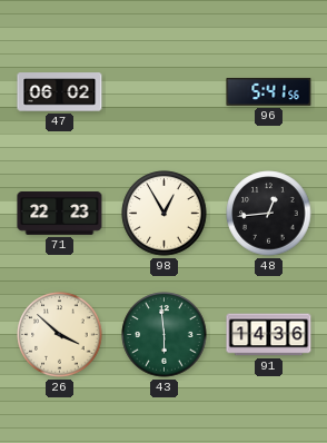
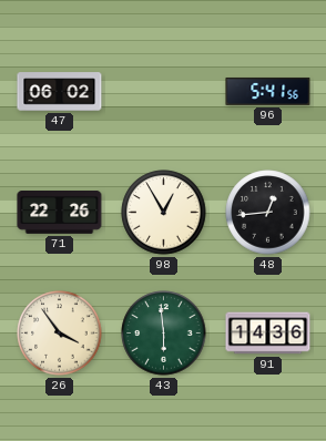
71: 22:23 -> 22:26
26: 3:52 -> 3:54
